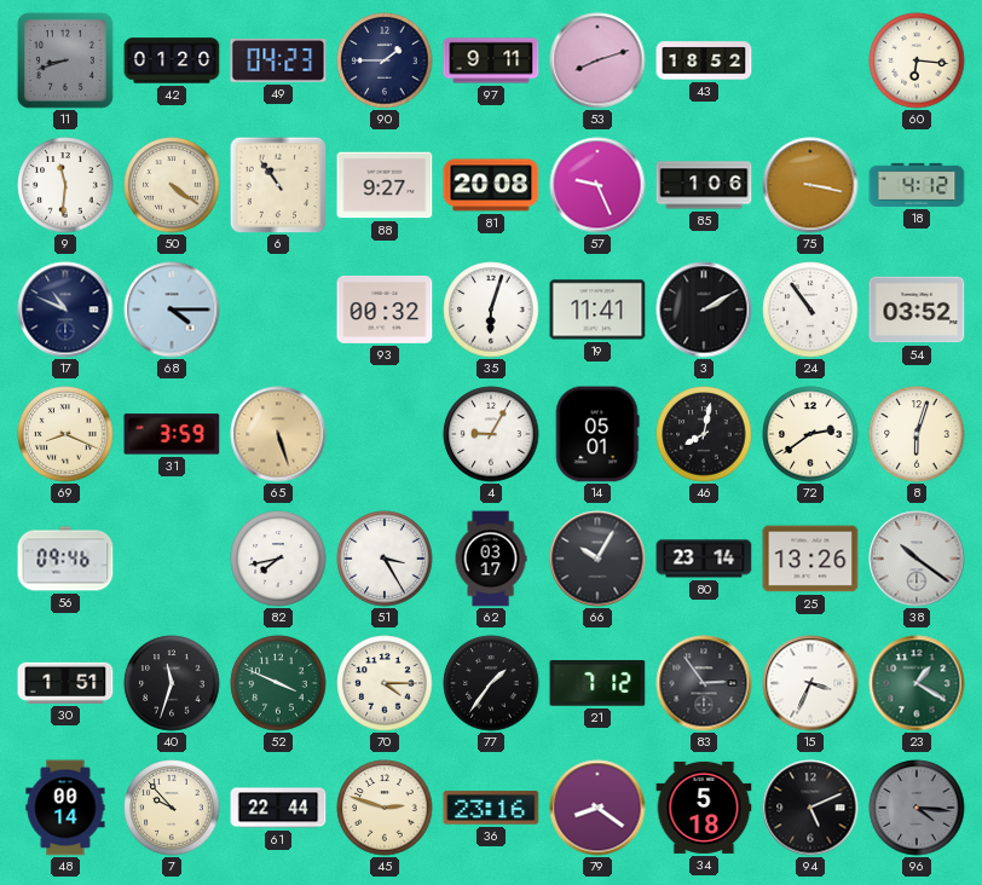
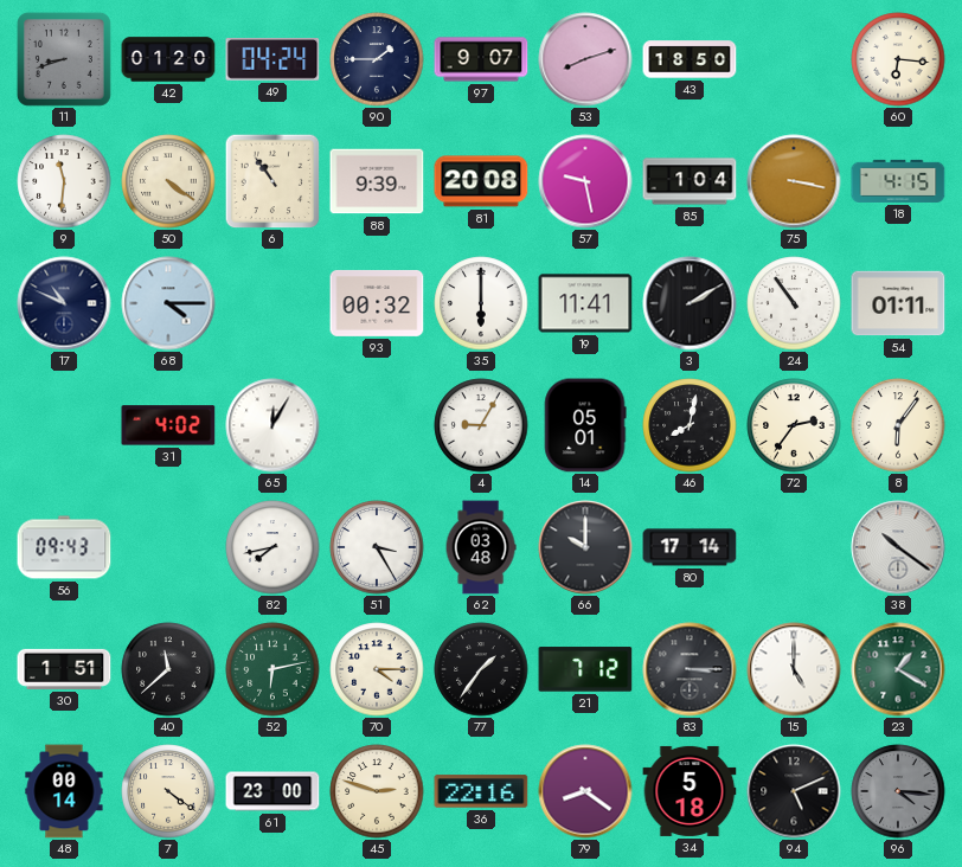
49: 04:23 -> 04:24
97: 9:11 -> 9:07
43: 18:52 -> 18:50
88: 9:27 -> 9:39
57: 9:26 -> 9:28
85: 1:06 -> 1:04
18: 4:12 -> 4:15
35: 6:03 -> 6:00
54: 03:52 -> 01:11
69: 8:19 -> none
31: 3:59 -> 4:02
65: 5:27 -> 12:05
65 dial: champagne -> white
72: 2:39 -> 2:36
8: 6:03 -> 6:06
56: 09:46 -> 09:43
62: 03:17 -> 03:48
66: 10:05 -> 10:00
80: 23:14 -> 17:14
25: 13:26 -> none
40: 11:33 -> 11:38
52: 3:49 -> 6:13
83: 2:54 -> 3:15
15: 3:34 -> 5:00
7: 9:53 -> 4:21
61: 22:44 -> 23:00
36: 23:16 -> 22:16
